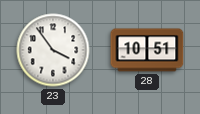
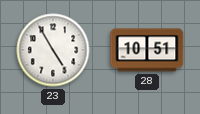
23: 3:54 -> 4:55
